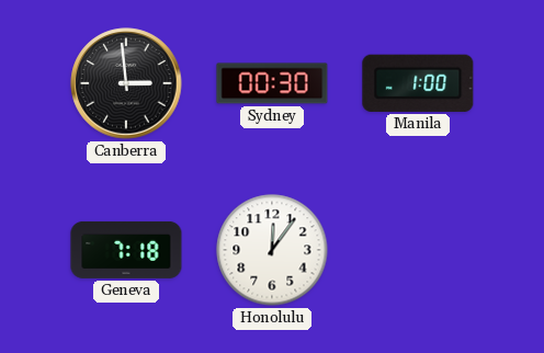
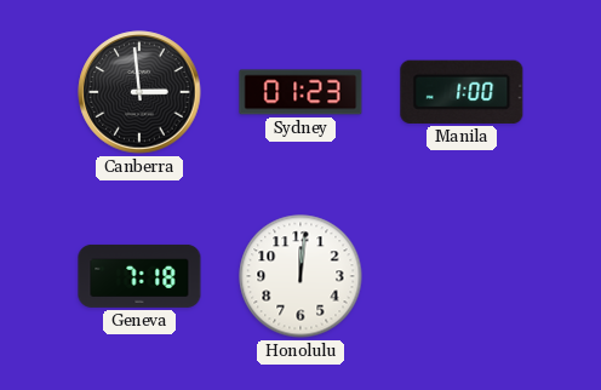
Sydney: 00:30 -> 01:23
Honolulu: 12:06 -> 12:01
